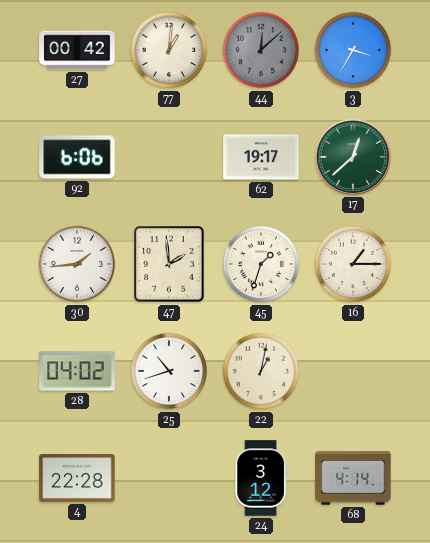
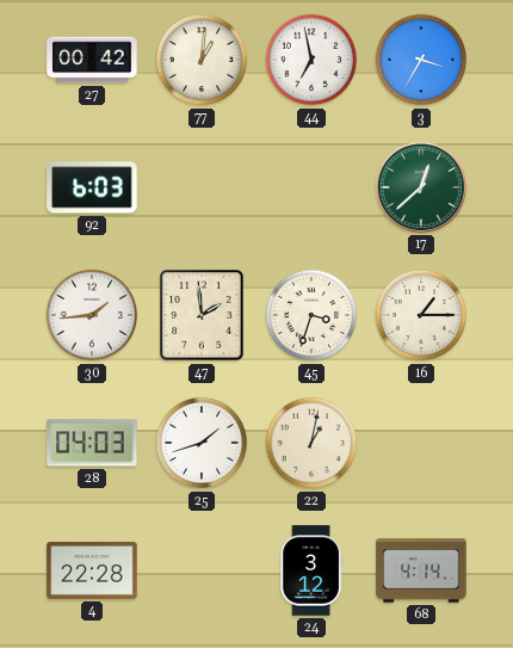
44: 12:08 -> 6:58
44 dial: grey -> white
92: 6:06 -> 6:03
62: 19:17 -> none
45: 1:33 -> 3:33
28: 04:02 -> 04:03
25: 10:42 -> 1:42
